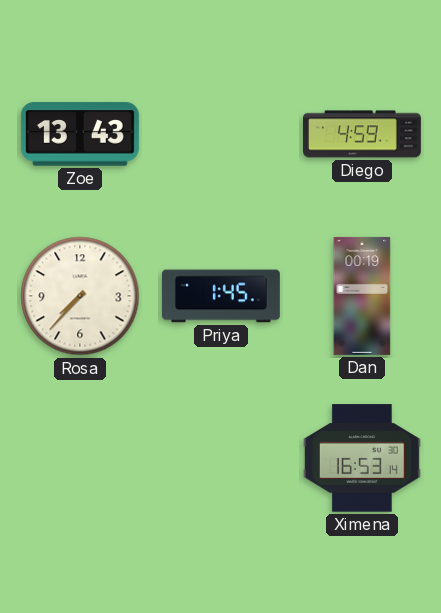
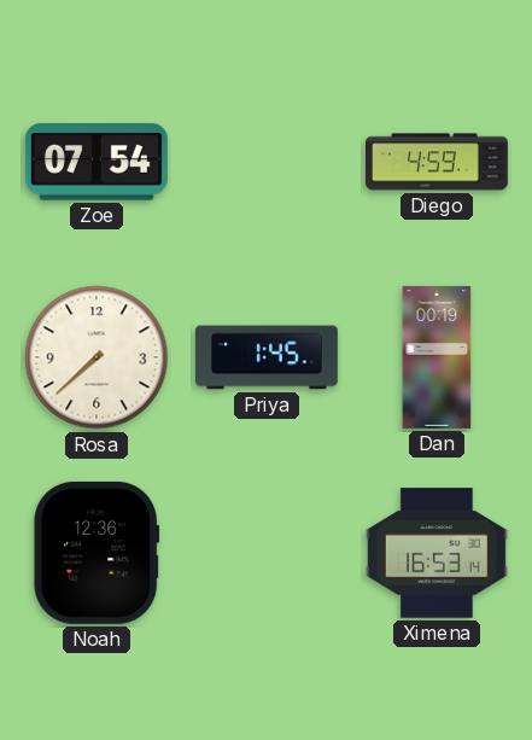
Zoe: 13:43 -> 07:54
Rosa: 7:37 -> 7:38
Noah: none -> 12:36
